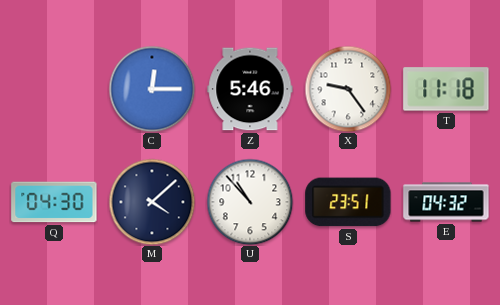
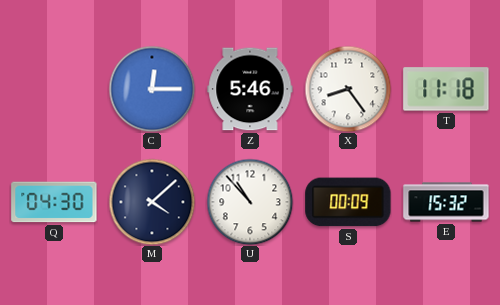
X: 9:24 -> 8:24
S: 23:51 -> 00:09
E: 04:32 -> 15:32
